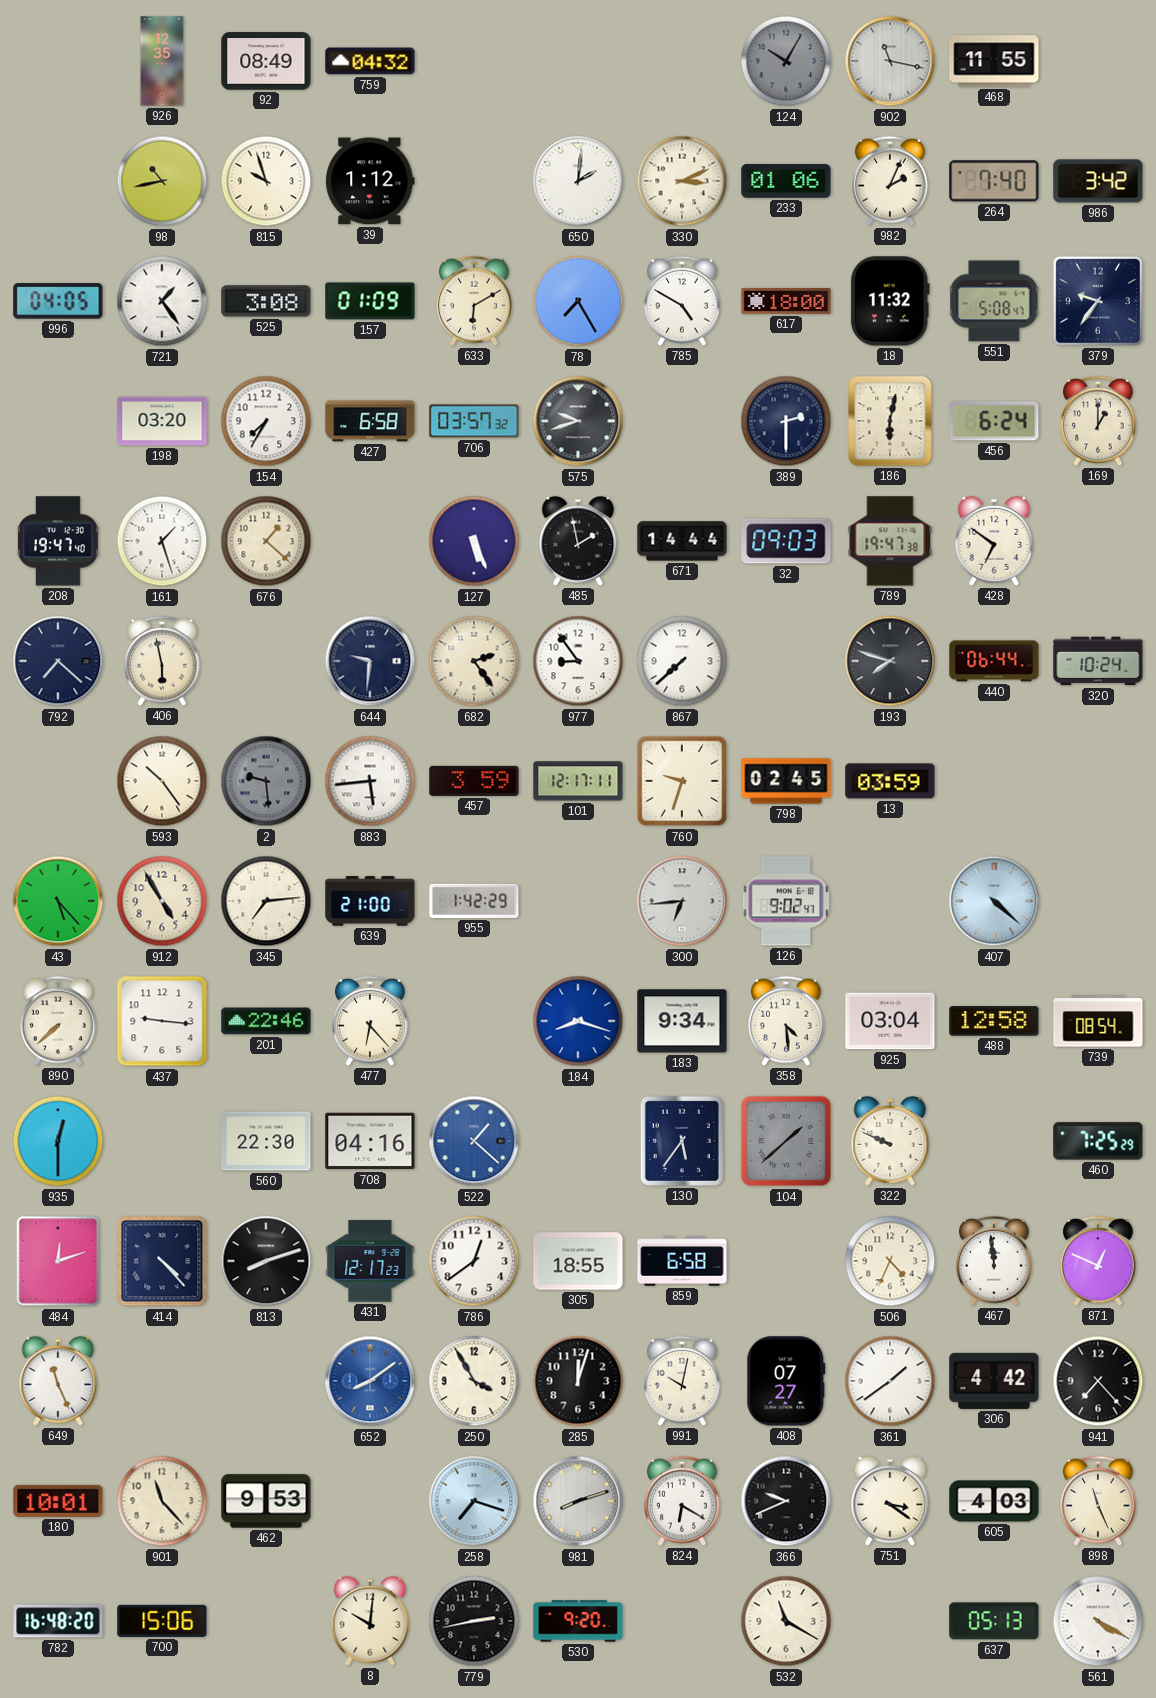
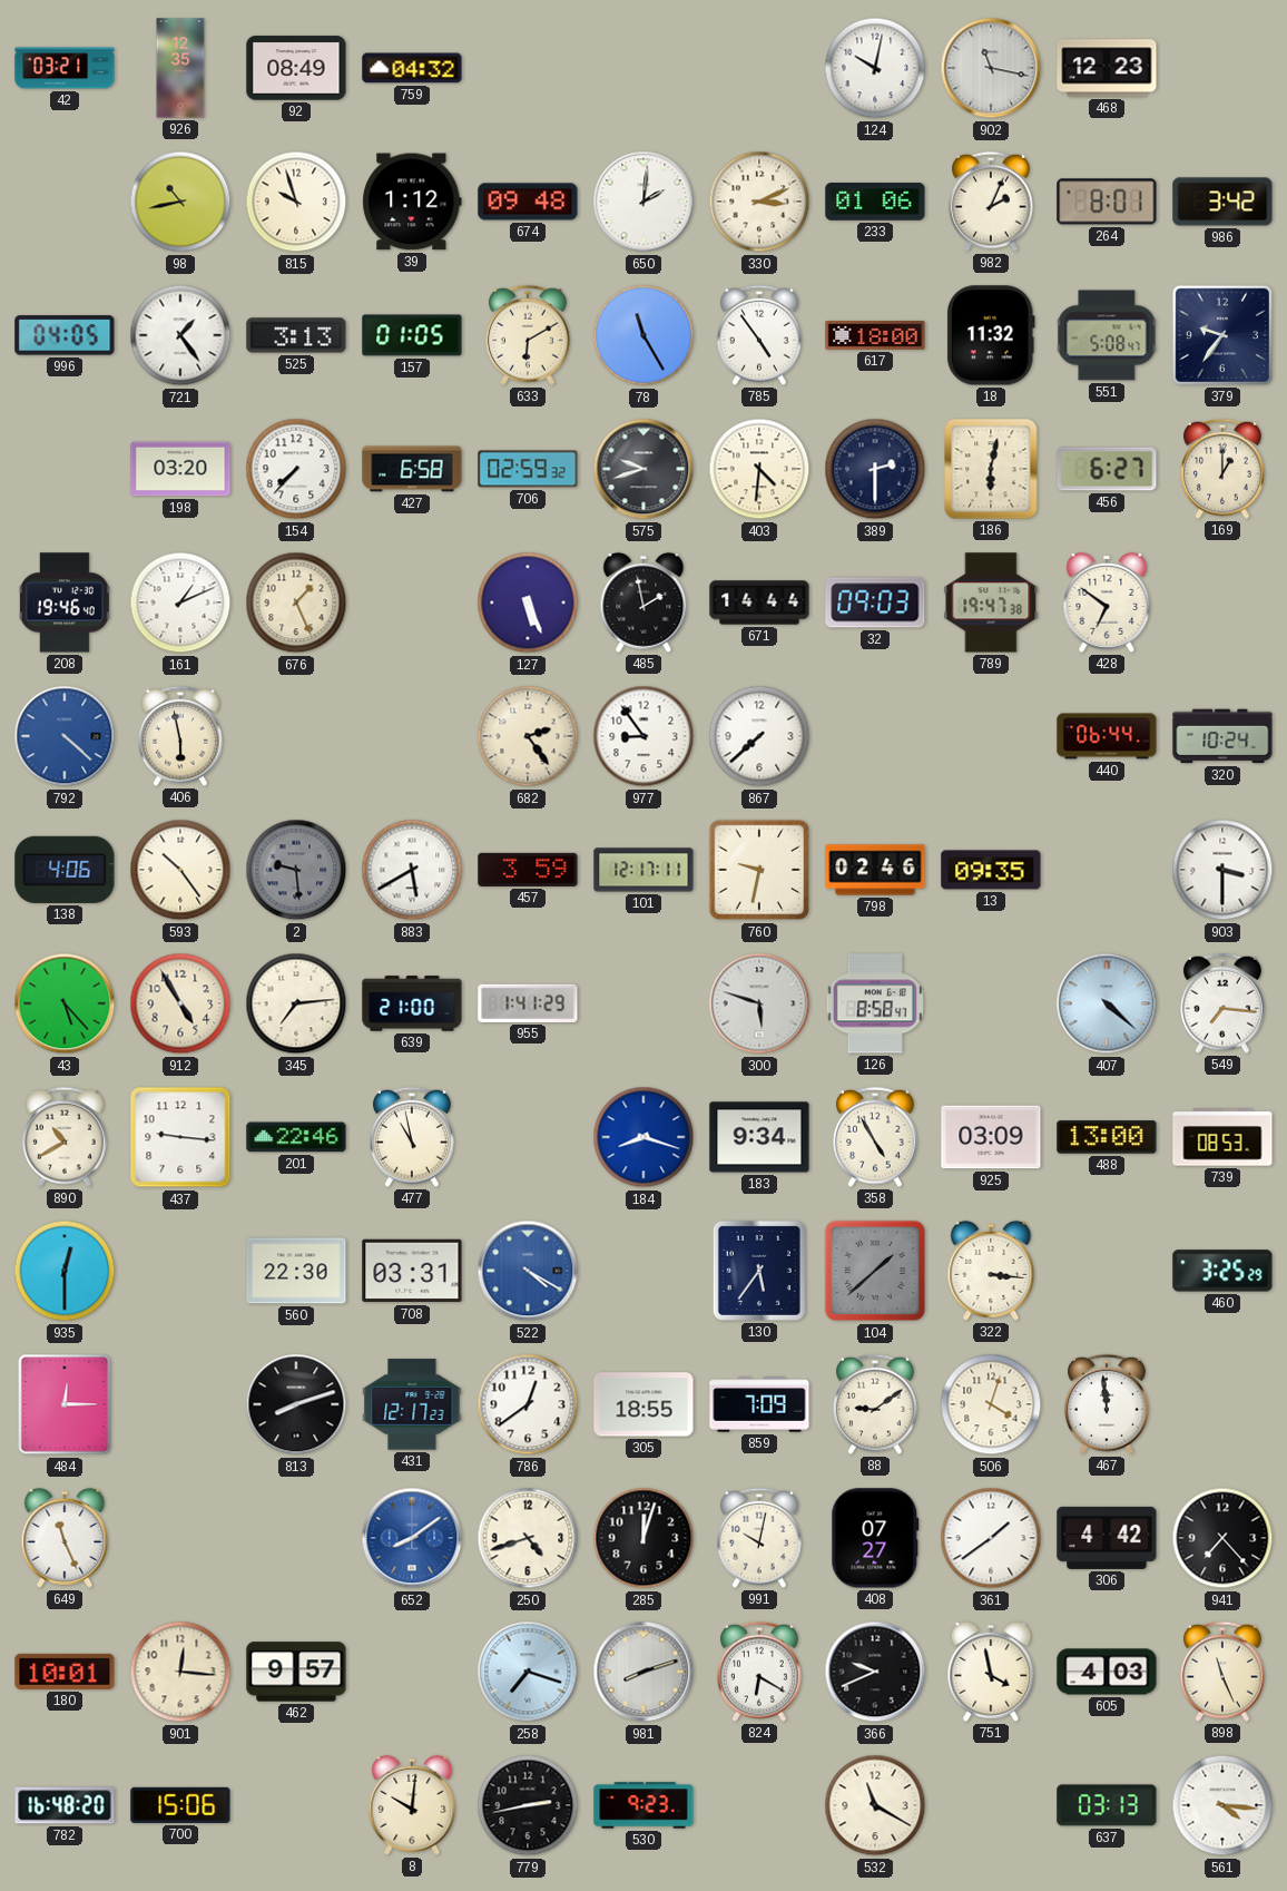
42: none -> 03:21
124: 10:05 -> 10:02
124 dial: grey -> white
468: 11:55 -> 12:23
674: none -> 09:48
264: 7:40 -> 8:01
525: 3:08 -> 3:13
157: 01:09 -> 01:05
78: 7:25 -> 11:25
785: 4:50 -> 4:54
154: 7:35 -> 7:37
706: 03:57 -> 02:59
403: none -> 4:31
456: 6:24 -> 6:27
208: 19:47 -> 19:46
161: 1:27 -> 1:11
676: 1:22 -> 1:26
792: 7:22 -> 4:22
792 dial: navy -> blue
644: 9:31 -> none
193: 7:48 -> none
138: none -> 4:06
883: 5:44 -> 5:40
760: 9:33 -> 9:32
798: 02:45 -> 02:46
13: 03:59 -> 09:35
903: none -> 3:30
955: 1:42 -> 1:41
300: 6:44 -> 5:48
126: 9:02 -> 8:58
549: none -> 7:16
890: 7:38 -> 10:40
477: 6:23 -> 10:58
358: 4:29 -> 4:55
925: 03:04 -> 03:09
488: 12:58 -> 13:00
739: 08:54 -> 08:53
708: 04:16 -> 03:31
522: 1:22 -> 4:20
322: 9:49 -> 3:16
460: 7:25 -> 3:25
484: 12:12 -> 12:15
414: 4:23 -> none
859: 6:58 -> 7:09
88: none -> 9:09
506: 4:34 -> 4:03
871: 12:49 -> none
250: 3:55 -> 4:42
901: 11:23 -> 12:16
462: 9:53 -> 9:57
751: 3:21 -> 3:58
530: 9:20 -> 9:23
637: 05:13 -> 03:13
561: 4:20 -> 4:16
